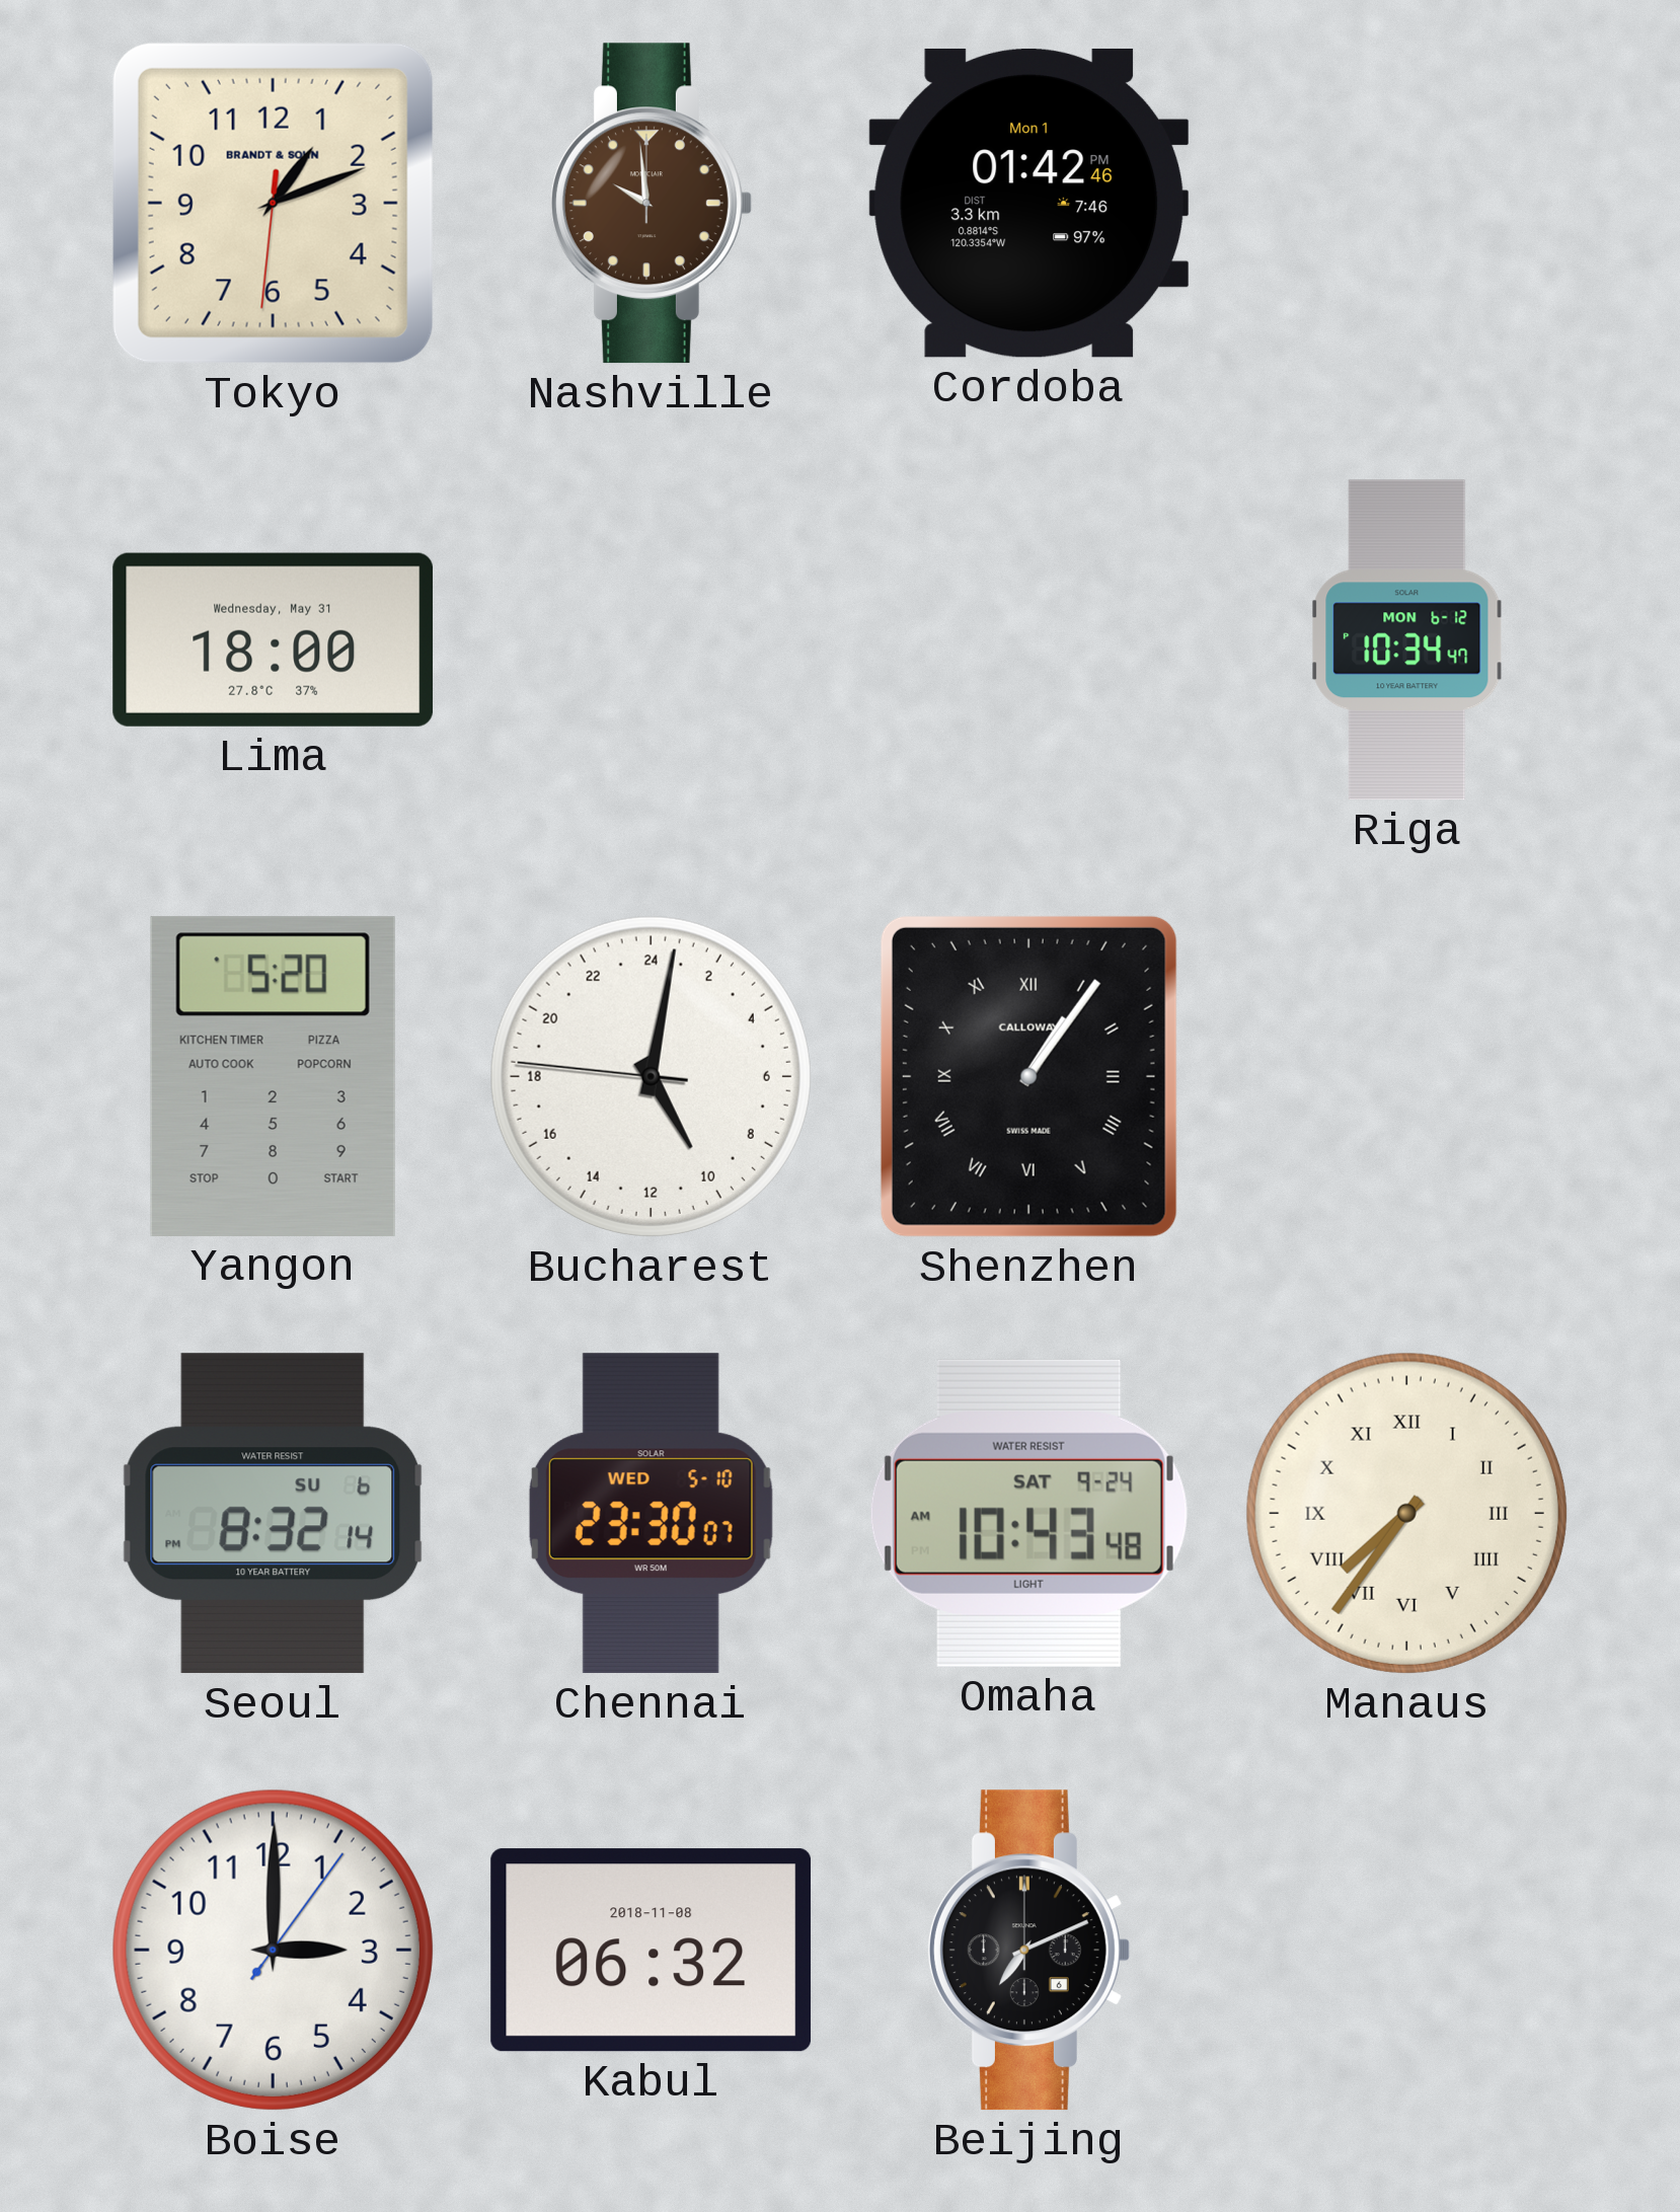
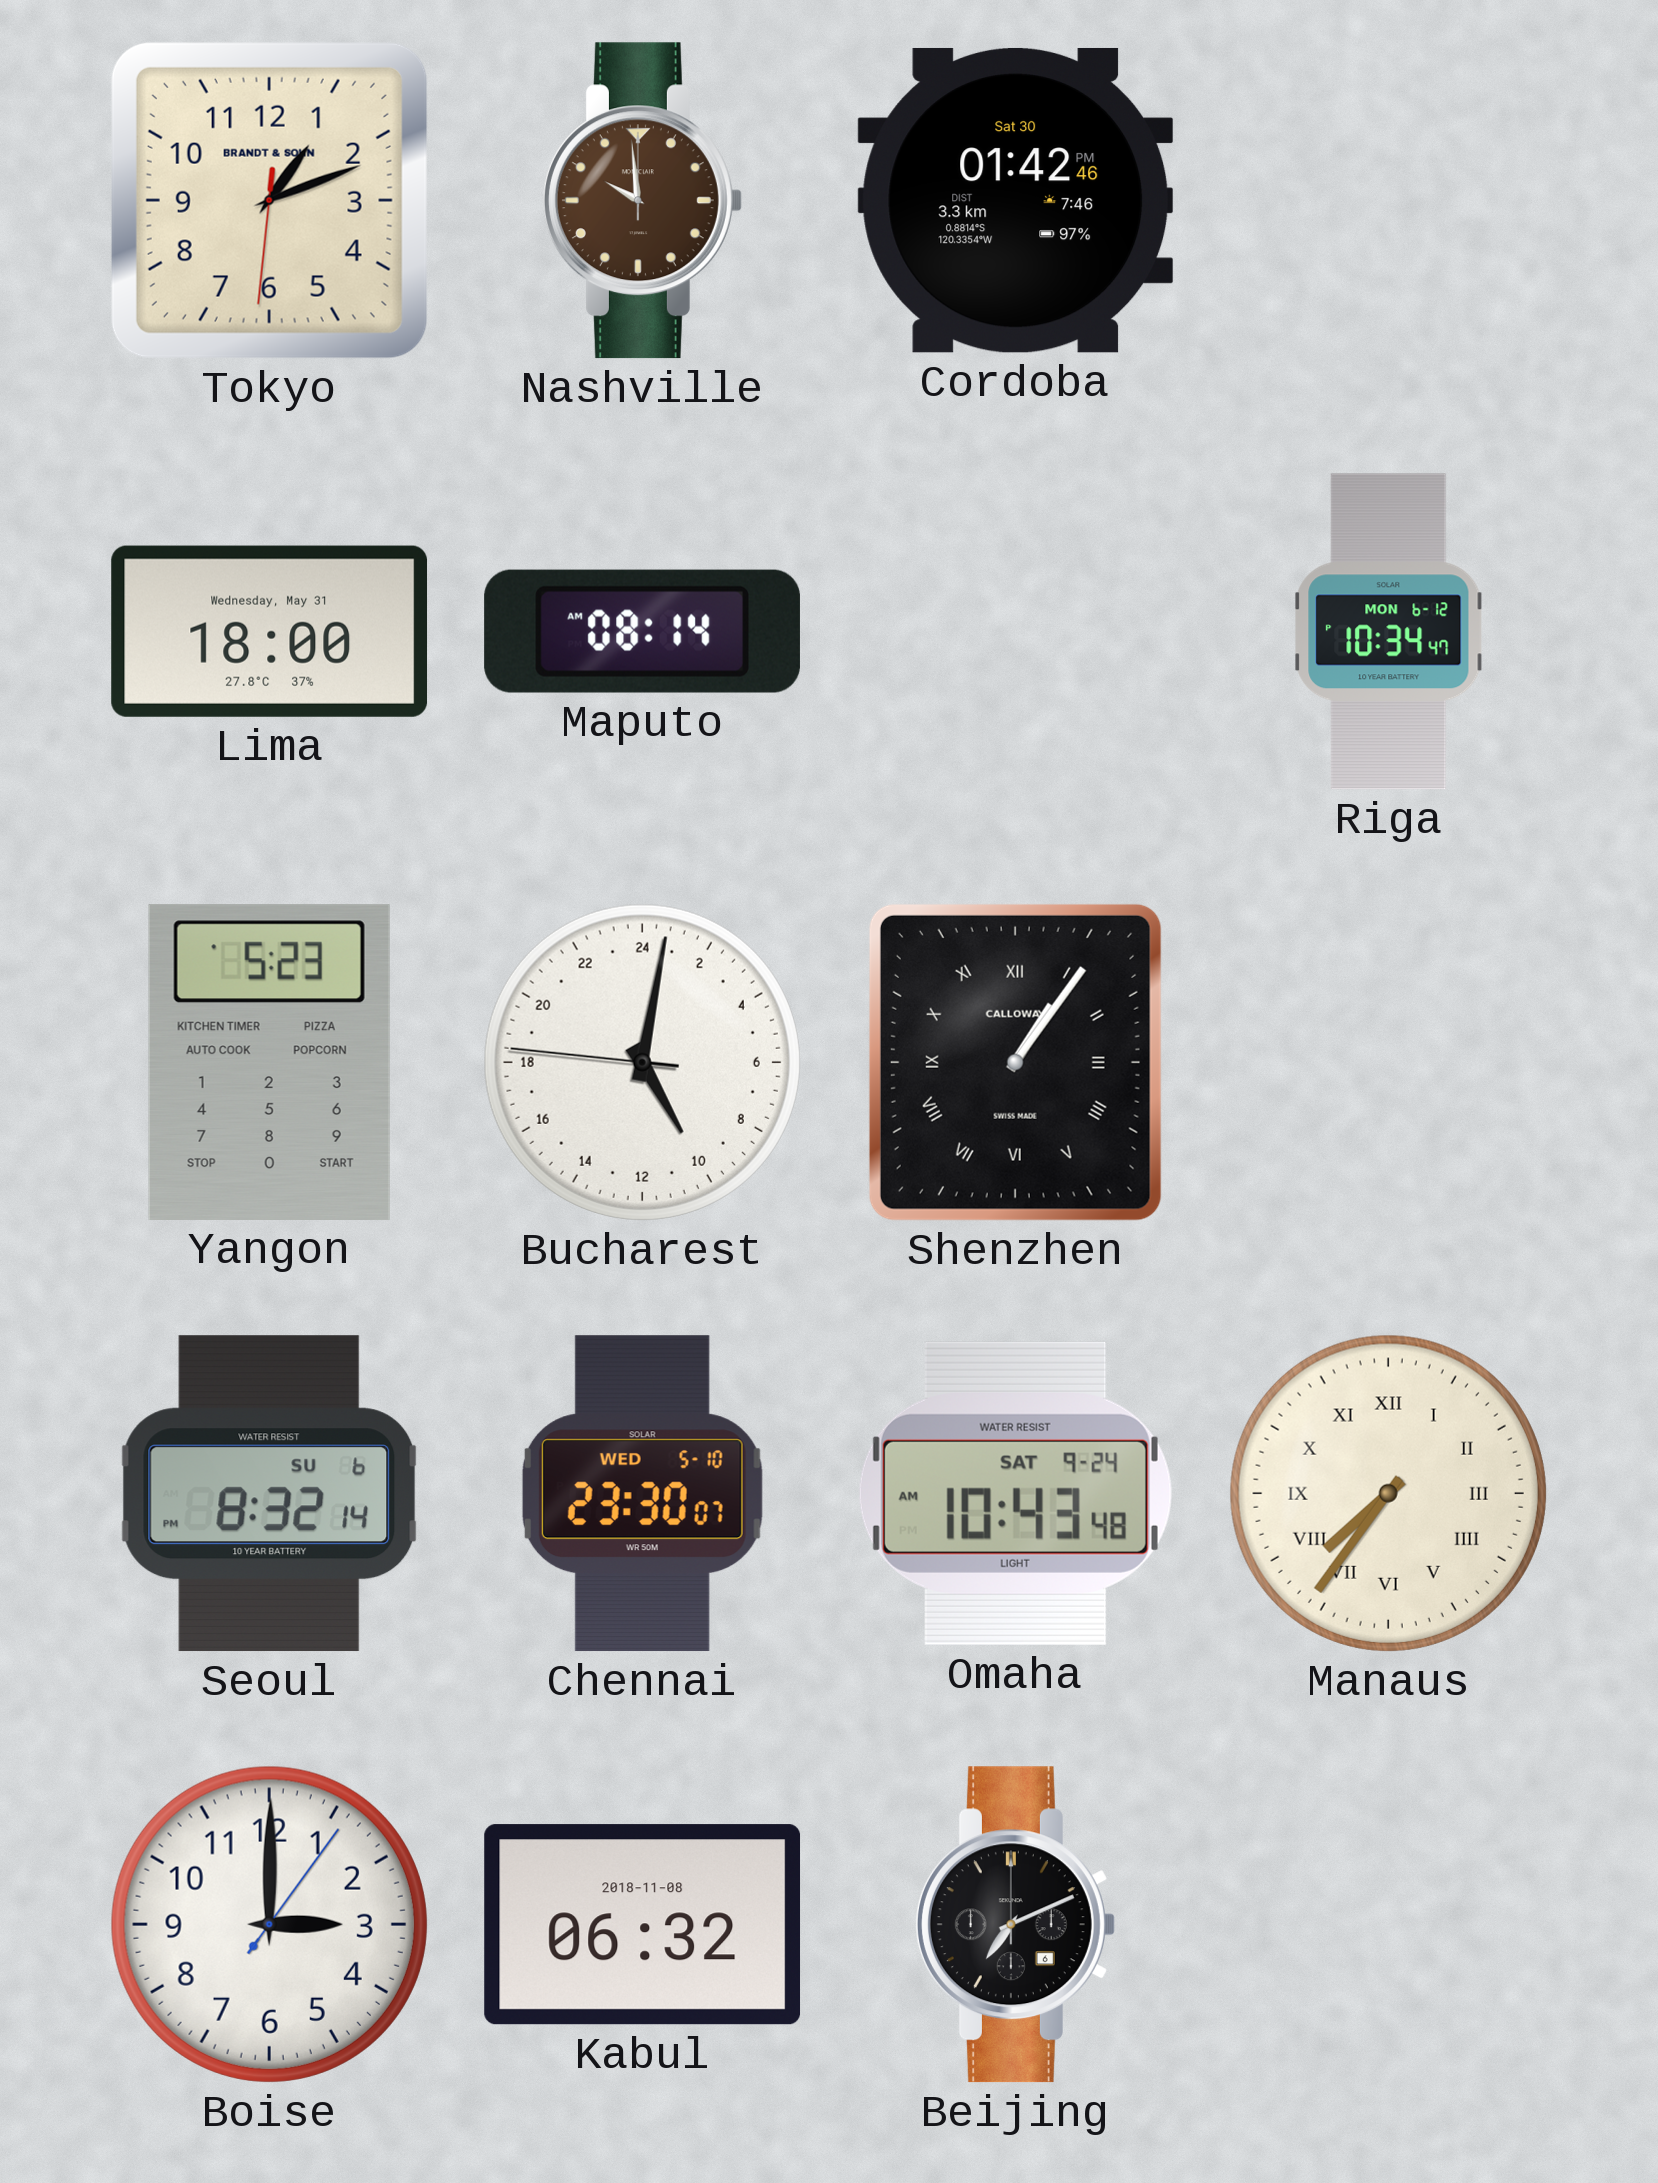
Cordoba date: Mon 1 -> Sat 30
Maputo: none -> 08:14
Yangon: 5:20 -> 5:23
